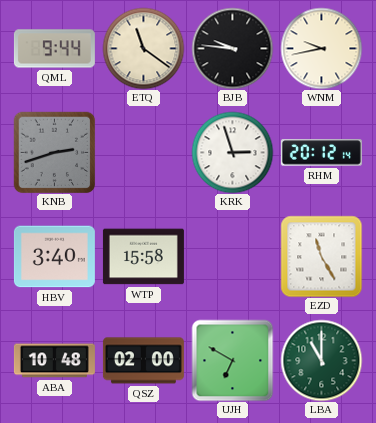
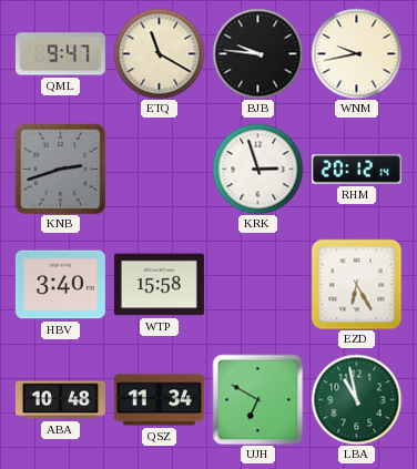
QML: 9:44 -> 9:47
ETQ: 11:21 -> 11:20
EZD: 11:25 -> 6:25
QSZ: 02:00 -> 11:34
LBA: 11:00 -> 10:58
